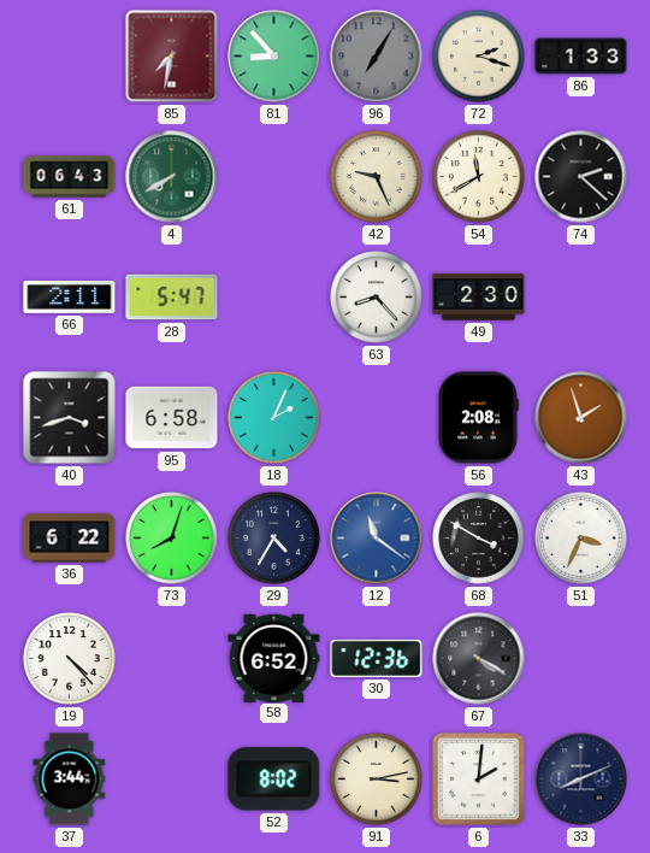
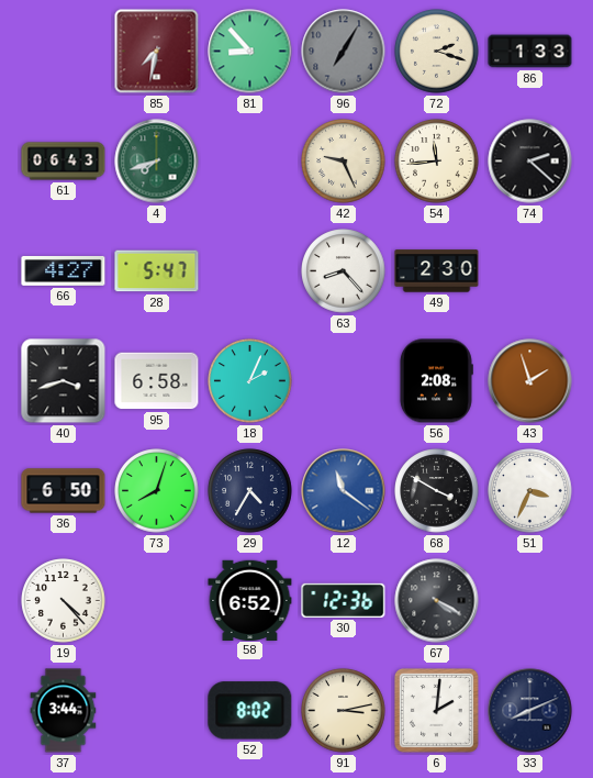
4: 7:40 -> 7:42
54: 11:40 -> 11:44
66: 2:11 -> 4:27
36: 6:22 -> 6:50
